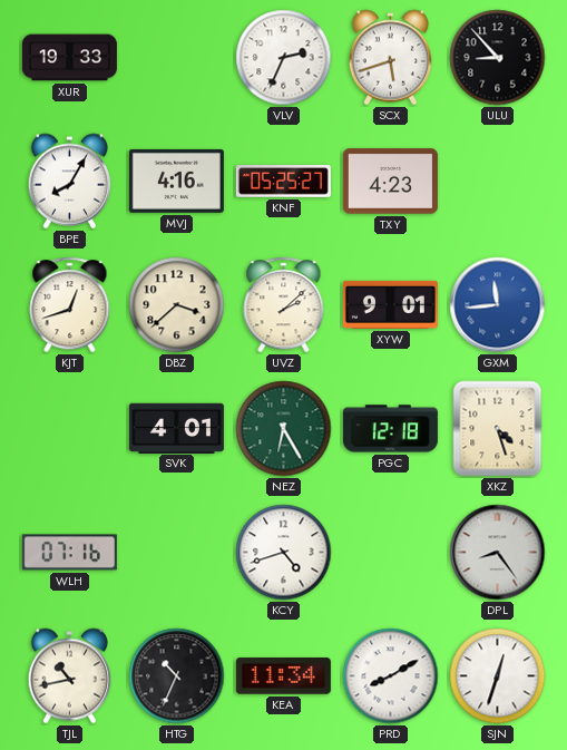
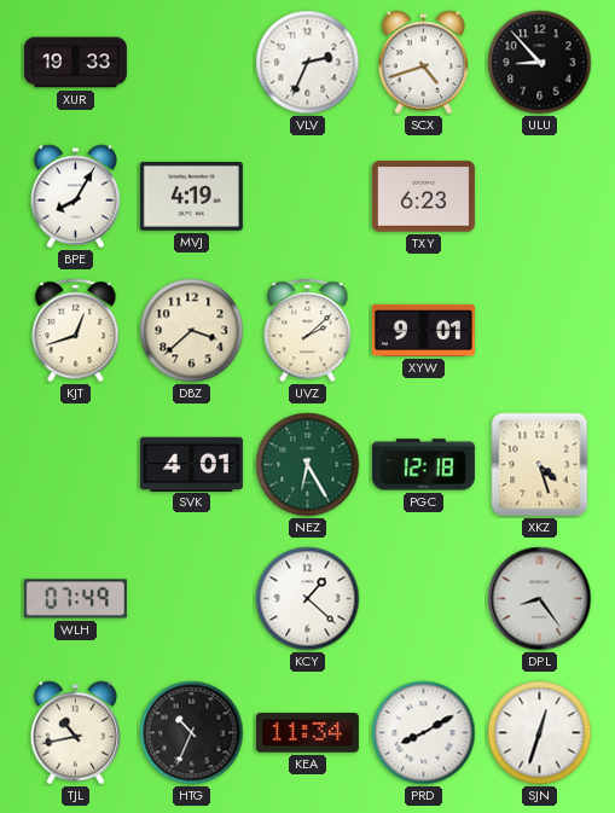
SCX: 5:42 -> 4:42
MVJ: 4:16 -> 4:19
KNF: 05:25 -> none
TXY: 4:23 -> 6:23
GXM: 11:44 -> none
WLH: 07:16 -> 07:49
KCY: 4:42 -> 1:22
